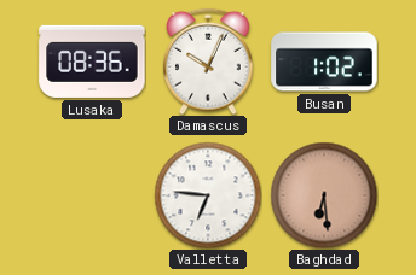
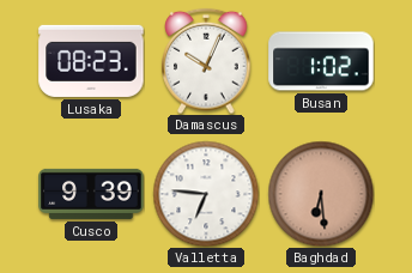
Lusaka: 08:36 -> 08:23
Cusco: none -> 9:39
